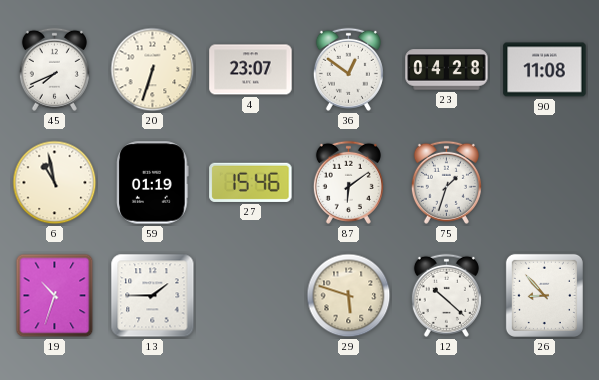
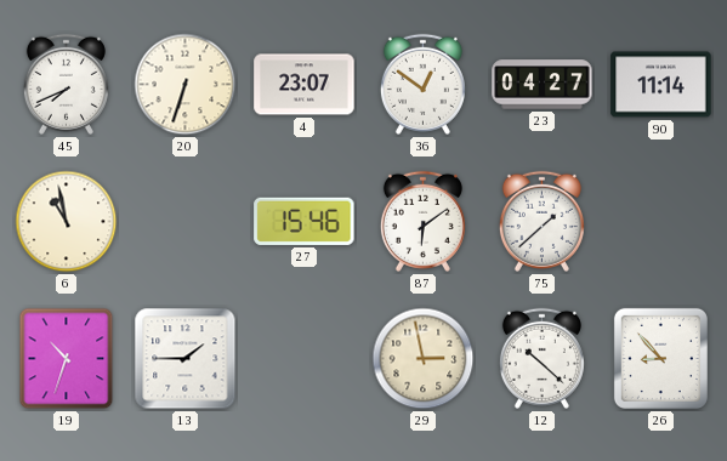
23: 04:28 -> 04:27
90: 11:08 -> 11:14
59: 01:19 -> none
75: 1:33 -> 1:38
29: 5:48 -> 2:58
